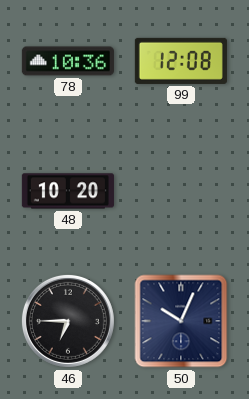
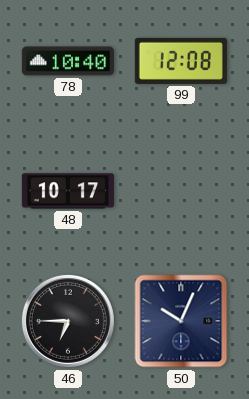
78: 10:36 -> 10:40
48: 10:20 -> 10:17
